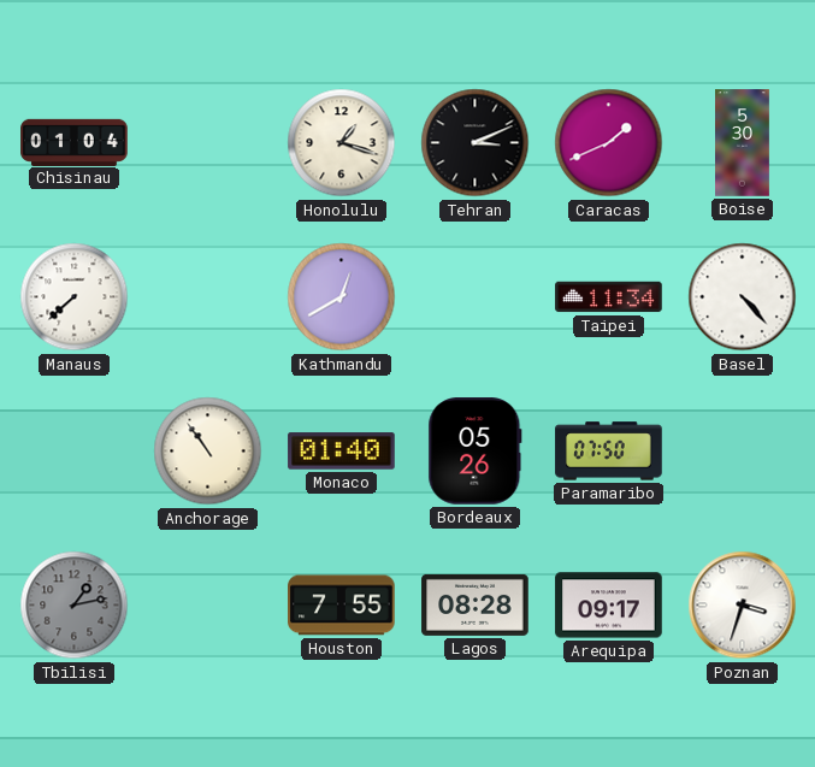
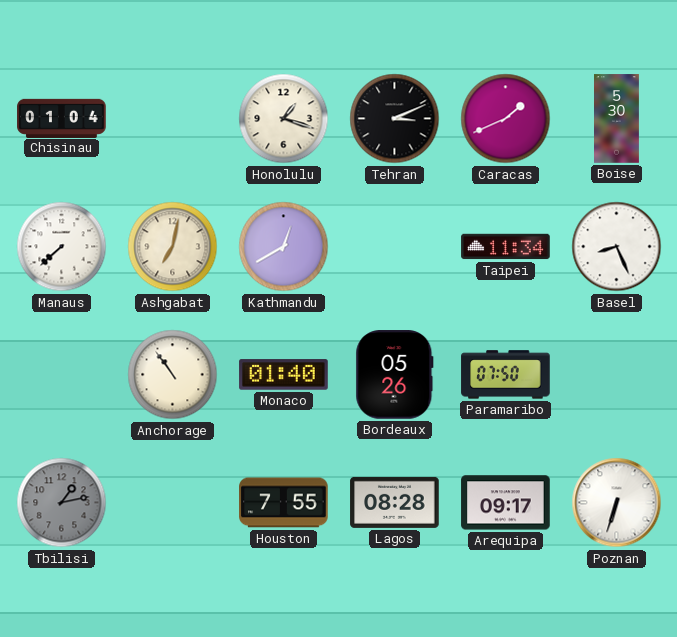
Ashgabat: none -> 7:02
Basel: 4:23 -> 8:26
Poznan: 3:33 -> 6:33
